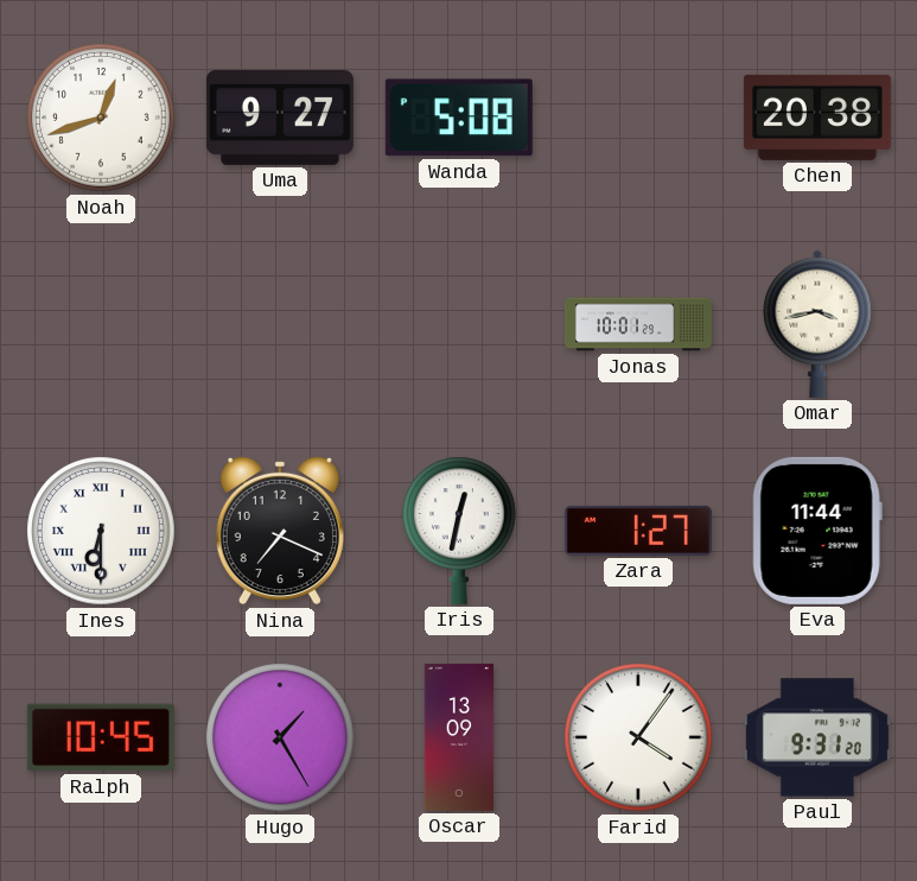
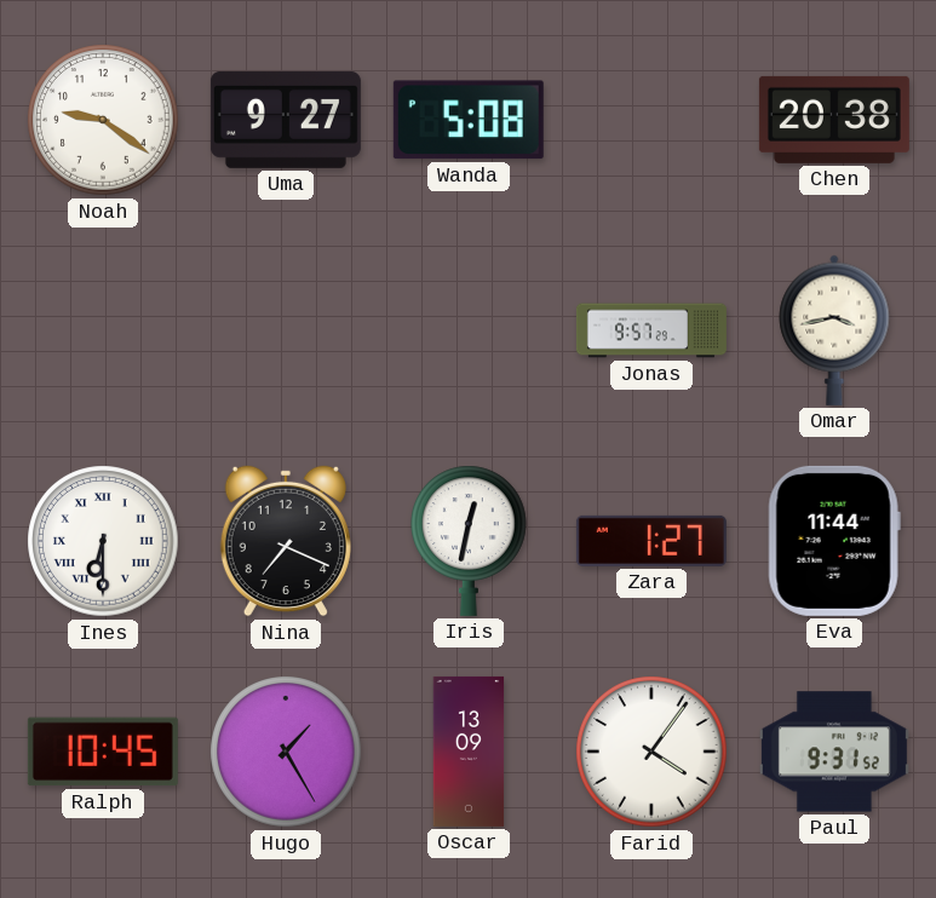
Noah: 12:42 -> 9:21
Jonas: 10:01 -> 9:57
Paul: 9:31:20 -> 9:31:52
